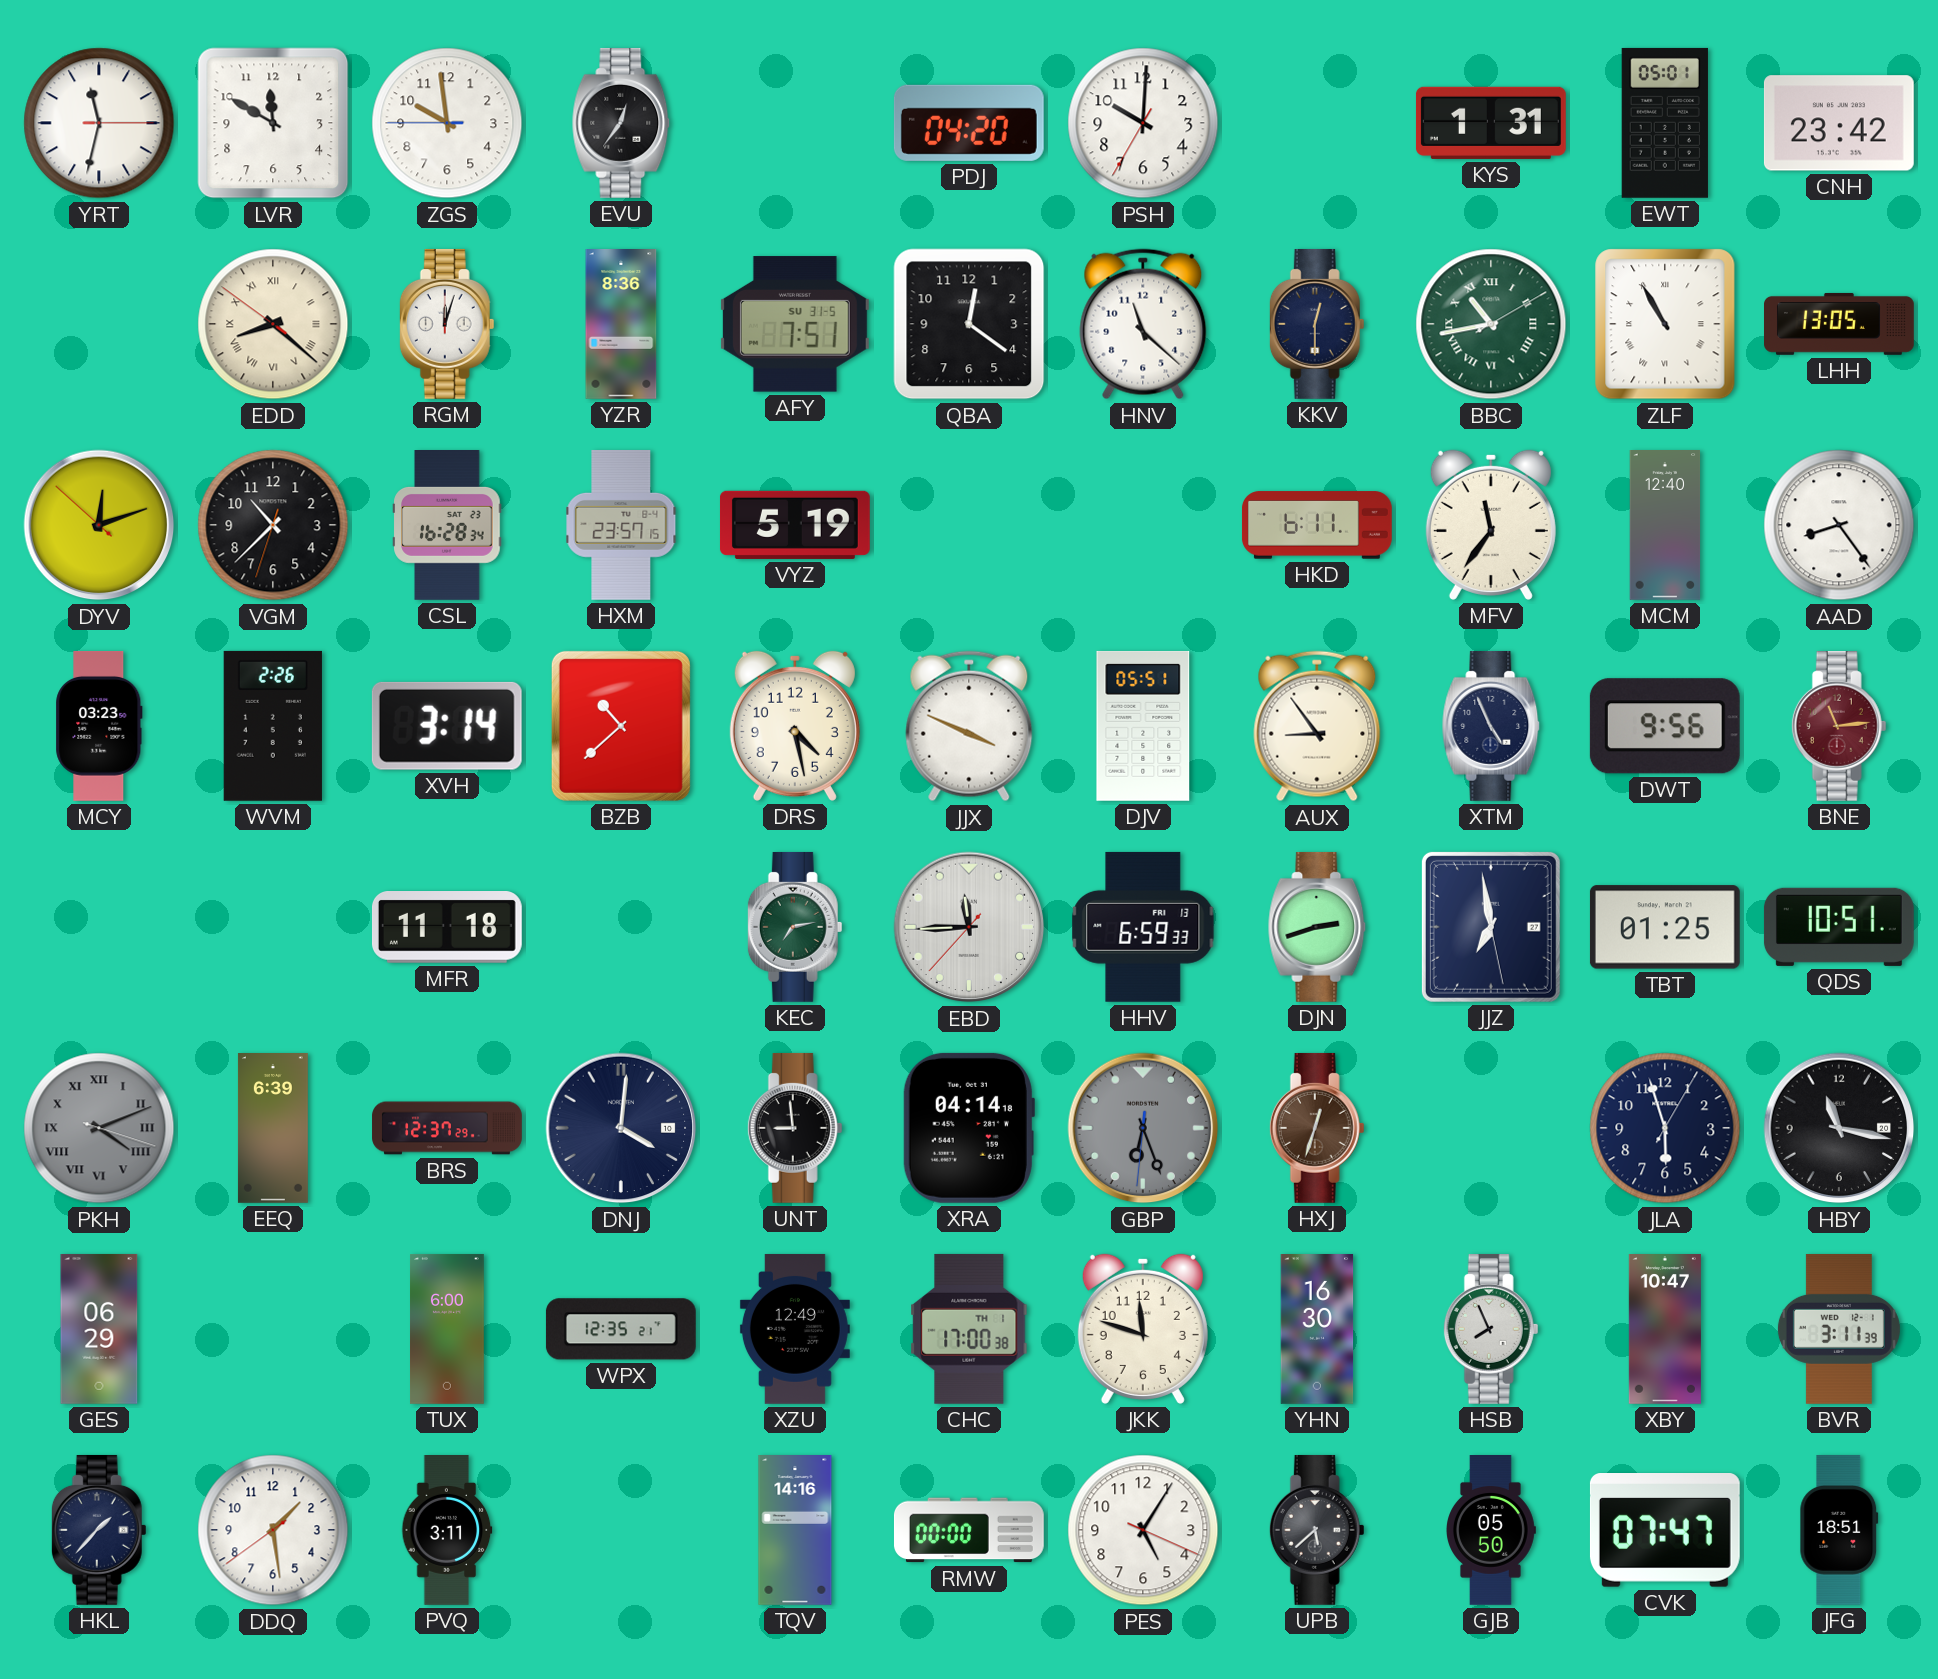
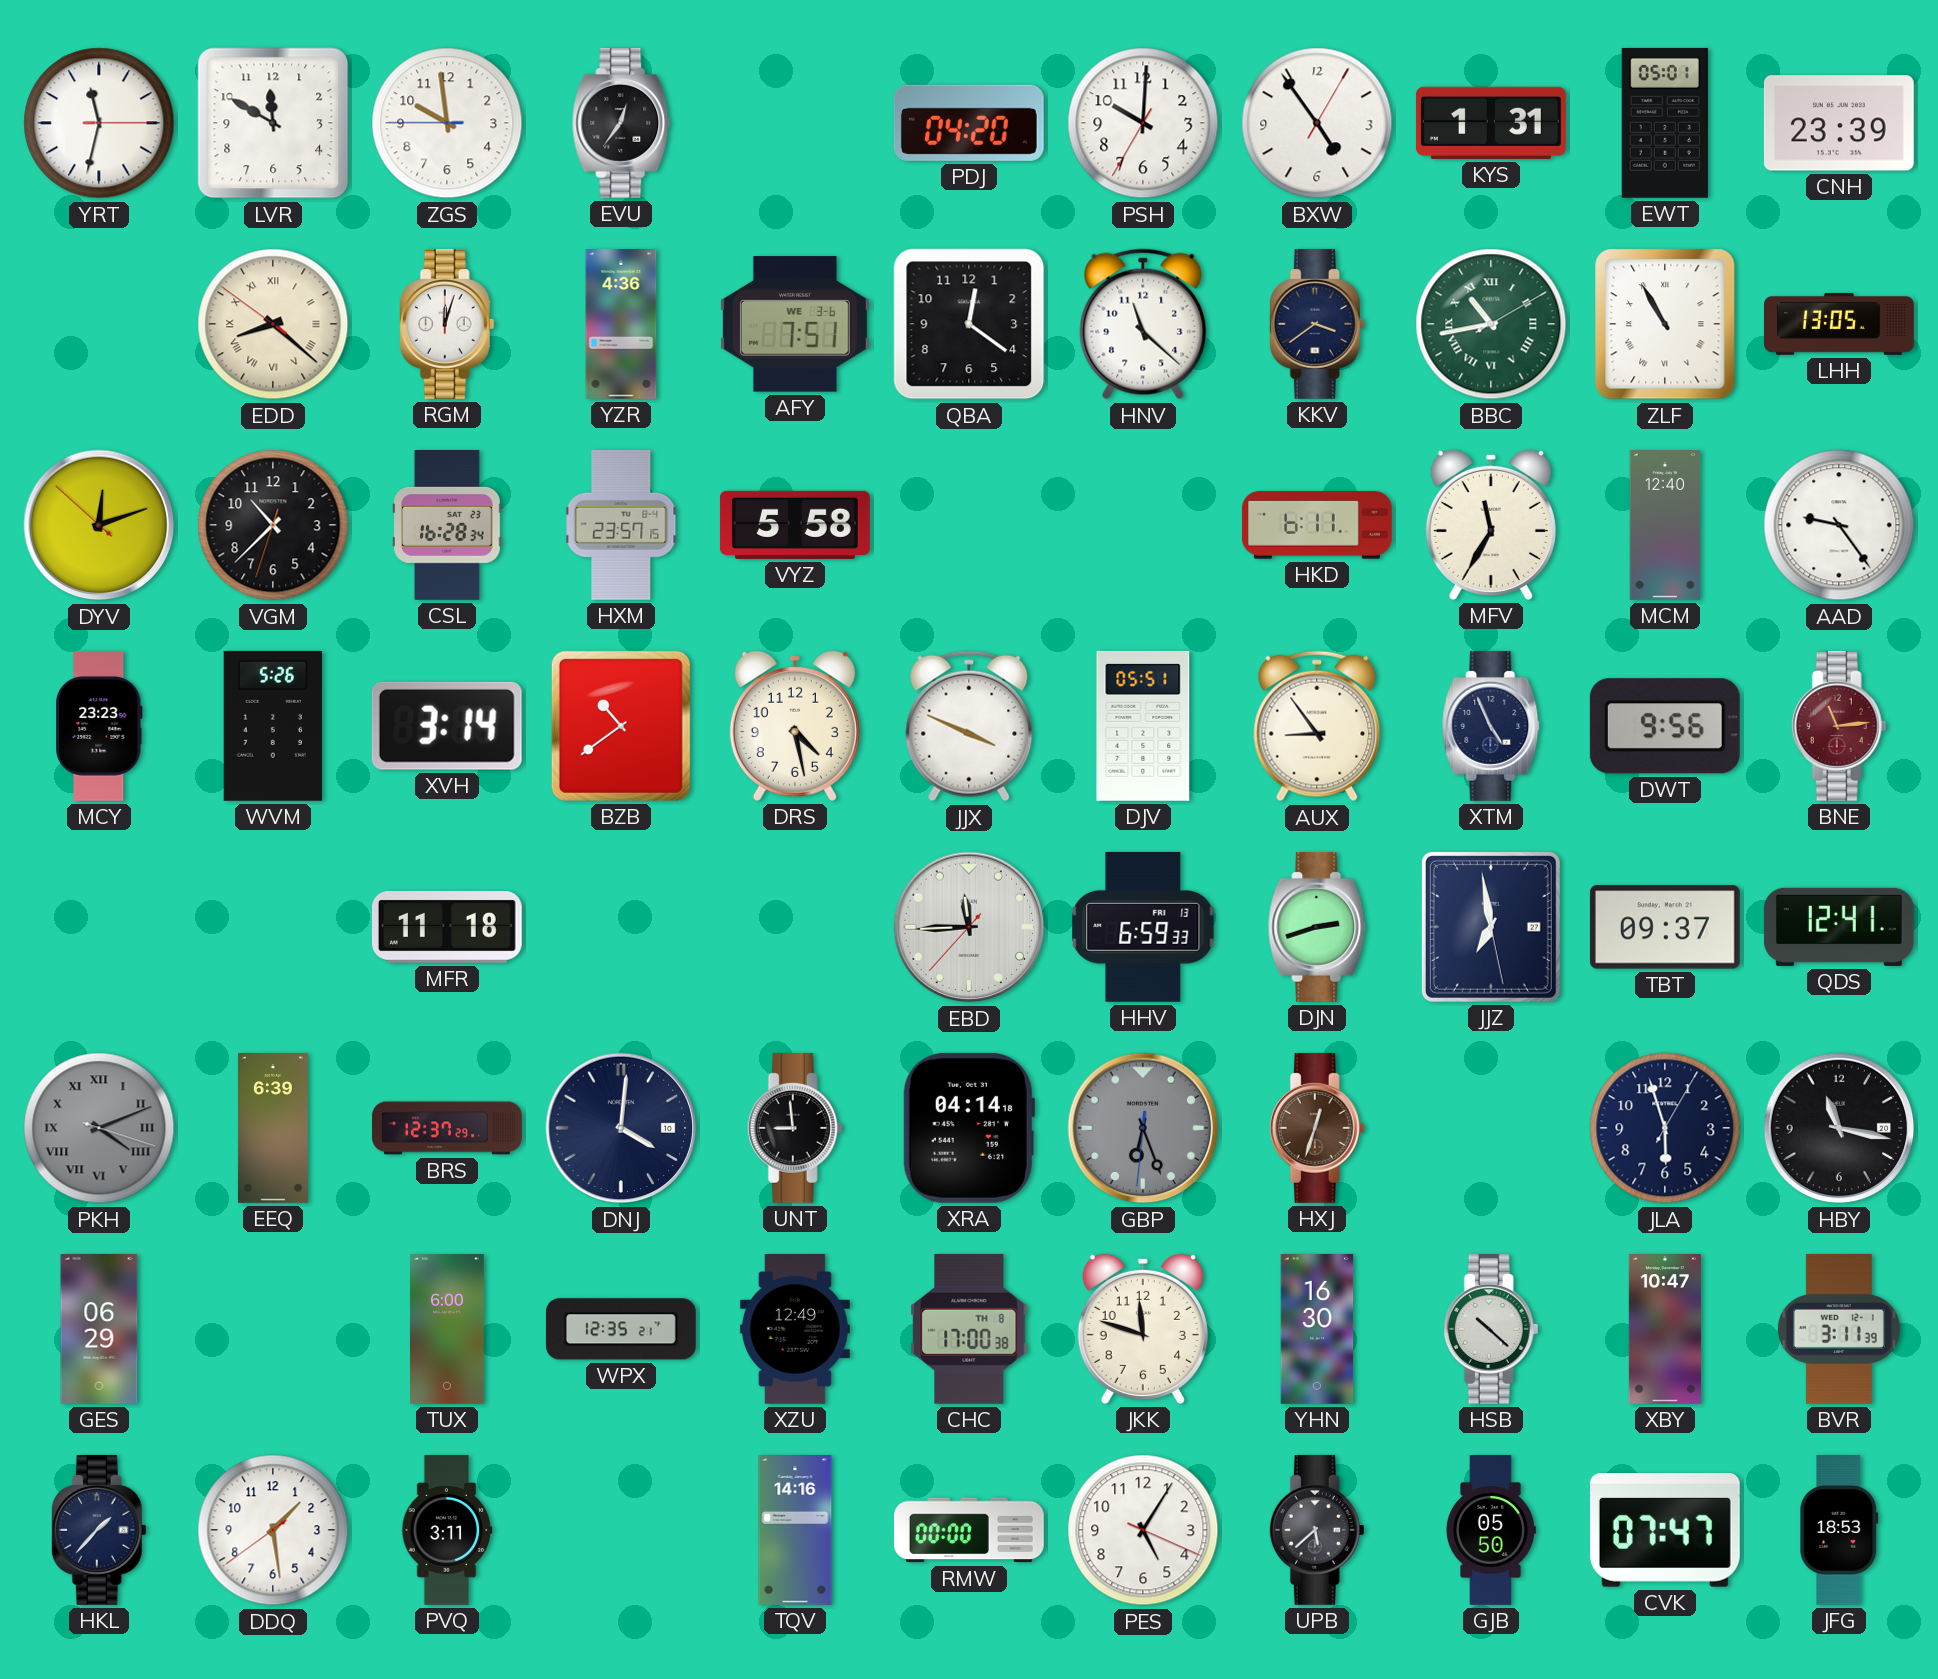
BXW: none -> 4:54
CNH: 23:42 -> 23:39
YZR: 8:36 -> 4:36
AFY date: SU 31-5 -> WE 3-6
KKV: 12:30 -> 3:39
VYZ: 5:19 -> 5:58
MFV: 11:36 -> 11:35
AAD: 8:24 -> 9:24
MCY: 03:23 -> 23:23
WVM: 2:26 -> 5:26
BZB: 10:38 -> 10:39
KEC: 7:13 -> none
TBT: 01:25 -> 09:37
QDS: 10:51 -> 12:41
CHC date: TH 1 -> TH 8
HSB: 7:56 -> 10:22
JFG: 18:51 -> 18:53
